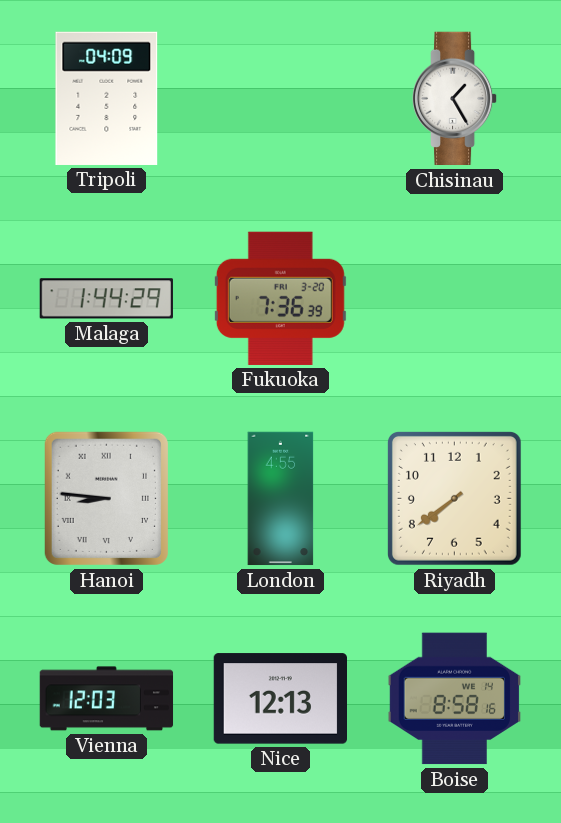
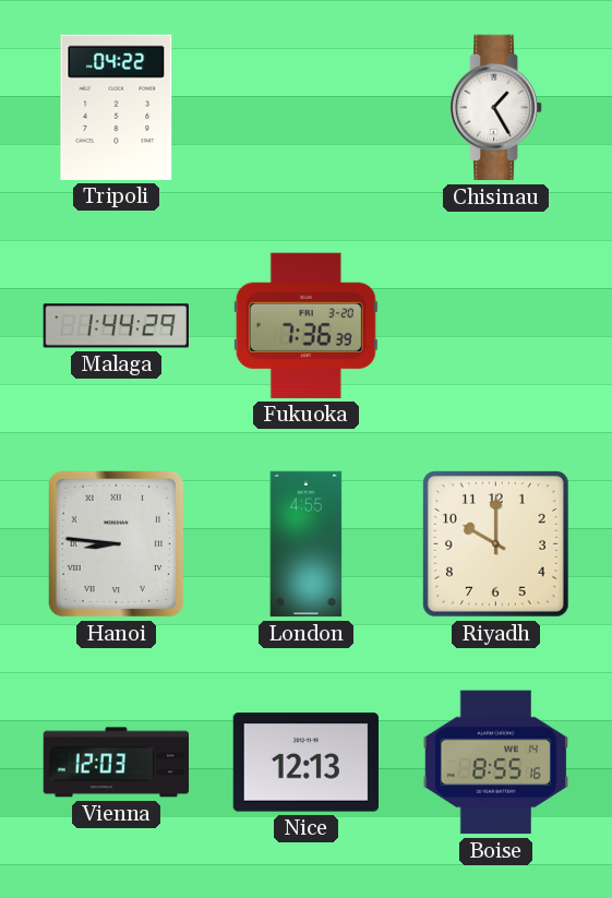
Tripoli: 04:09 -> 04:22
Riyadh: 7:39 -> 10:00
Boise: 8:58 -> 8:55
